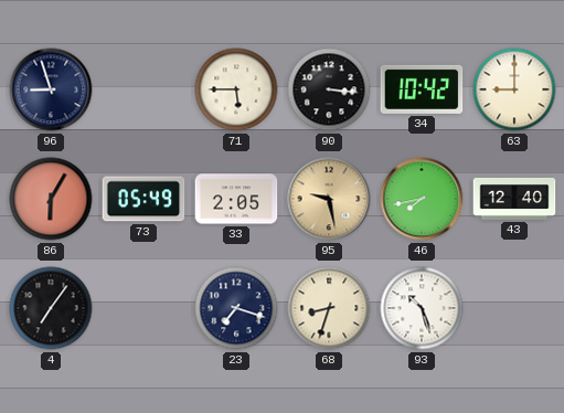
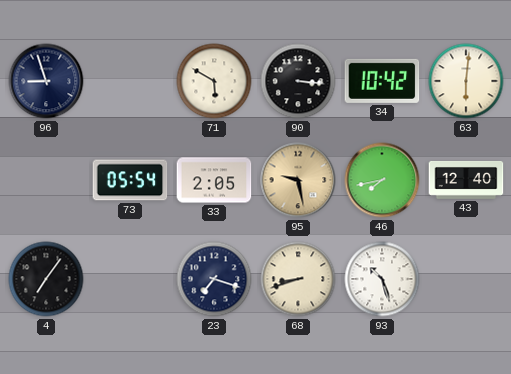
71: 5:45 -> 5:50
63: 9:00 -> 6:01
86: 6:05 -> none
73: 05:49 -> 05:54
68: 8:33 -> 8:42
